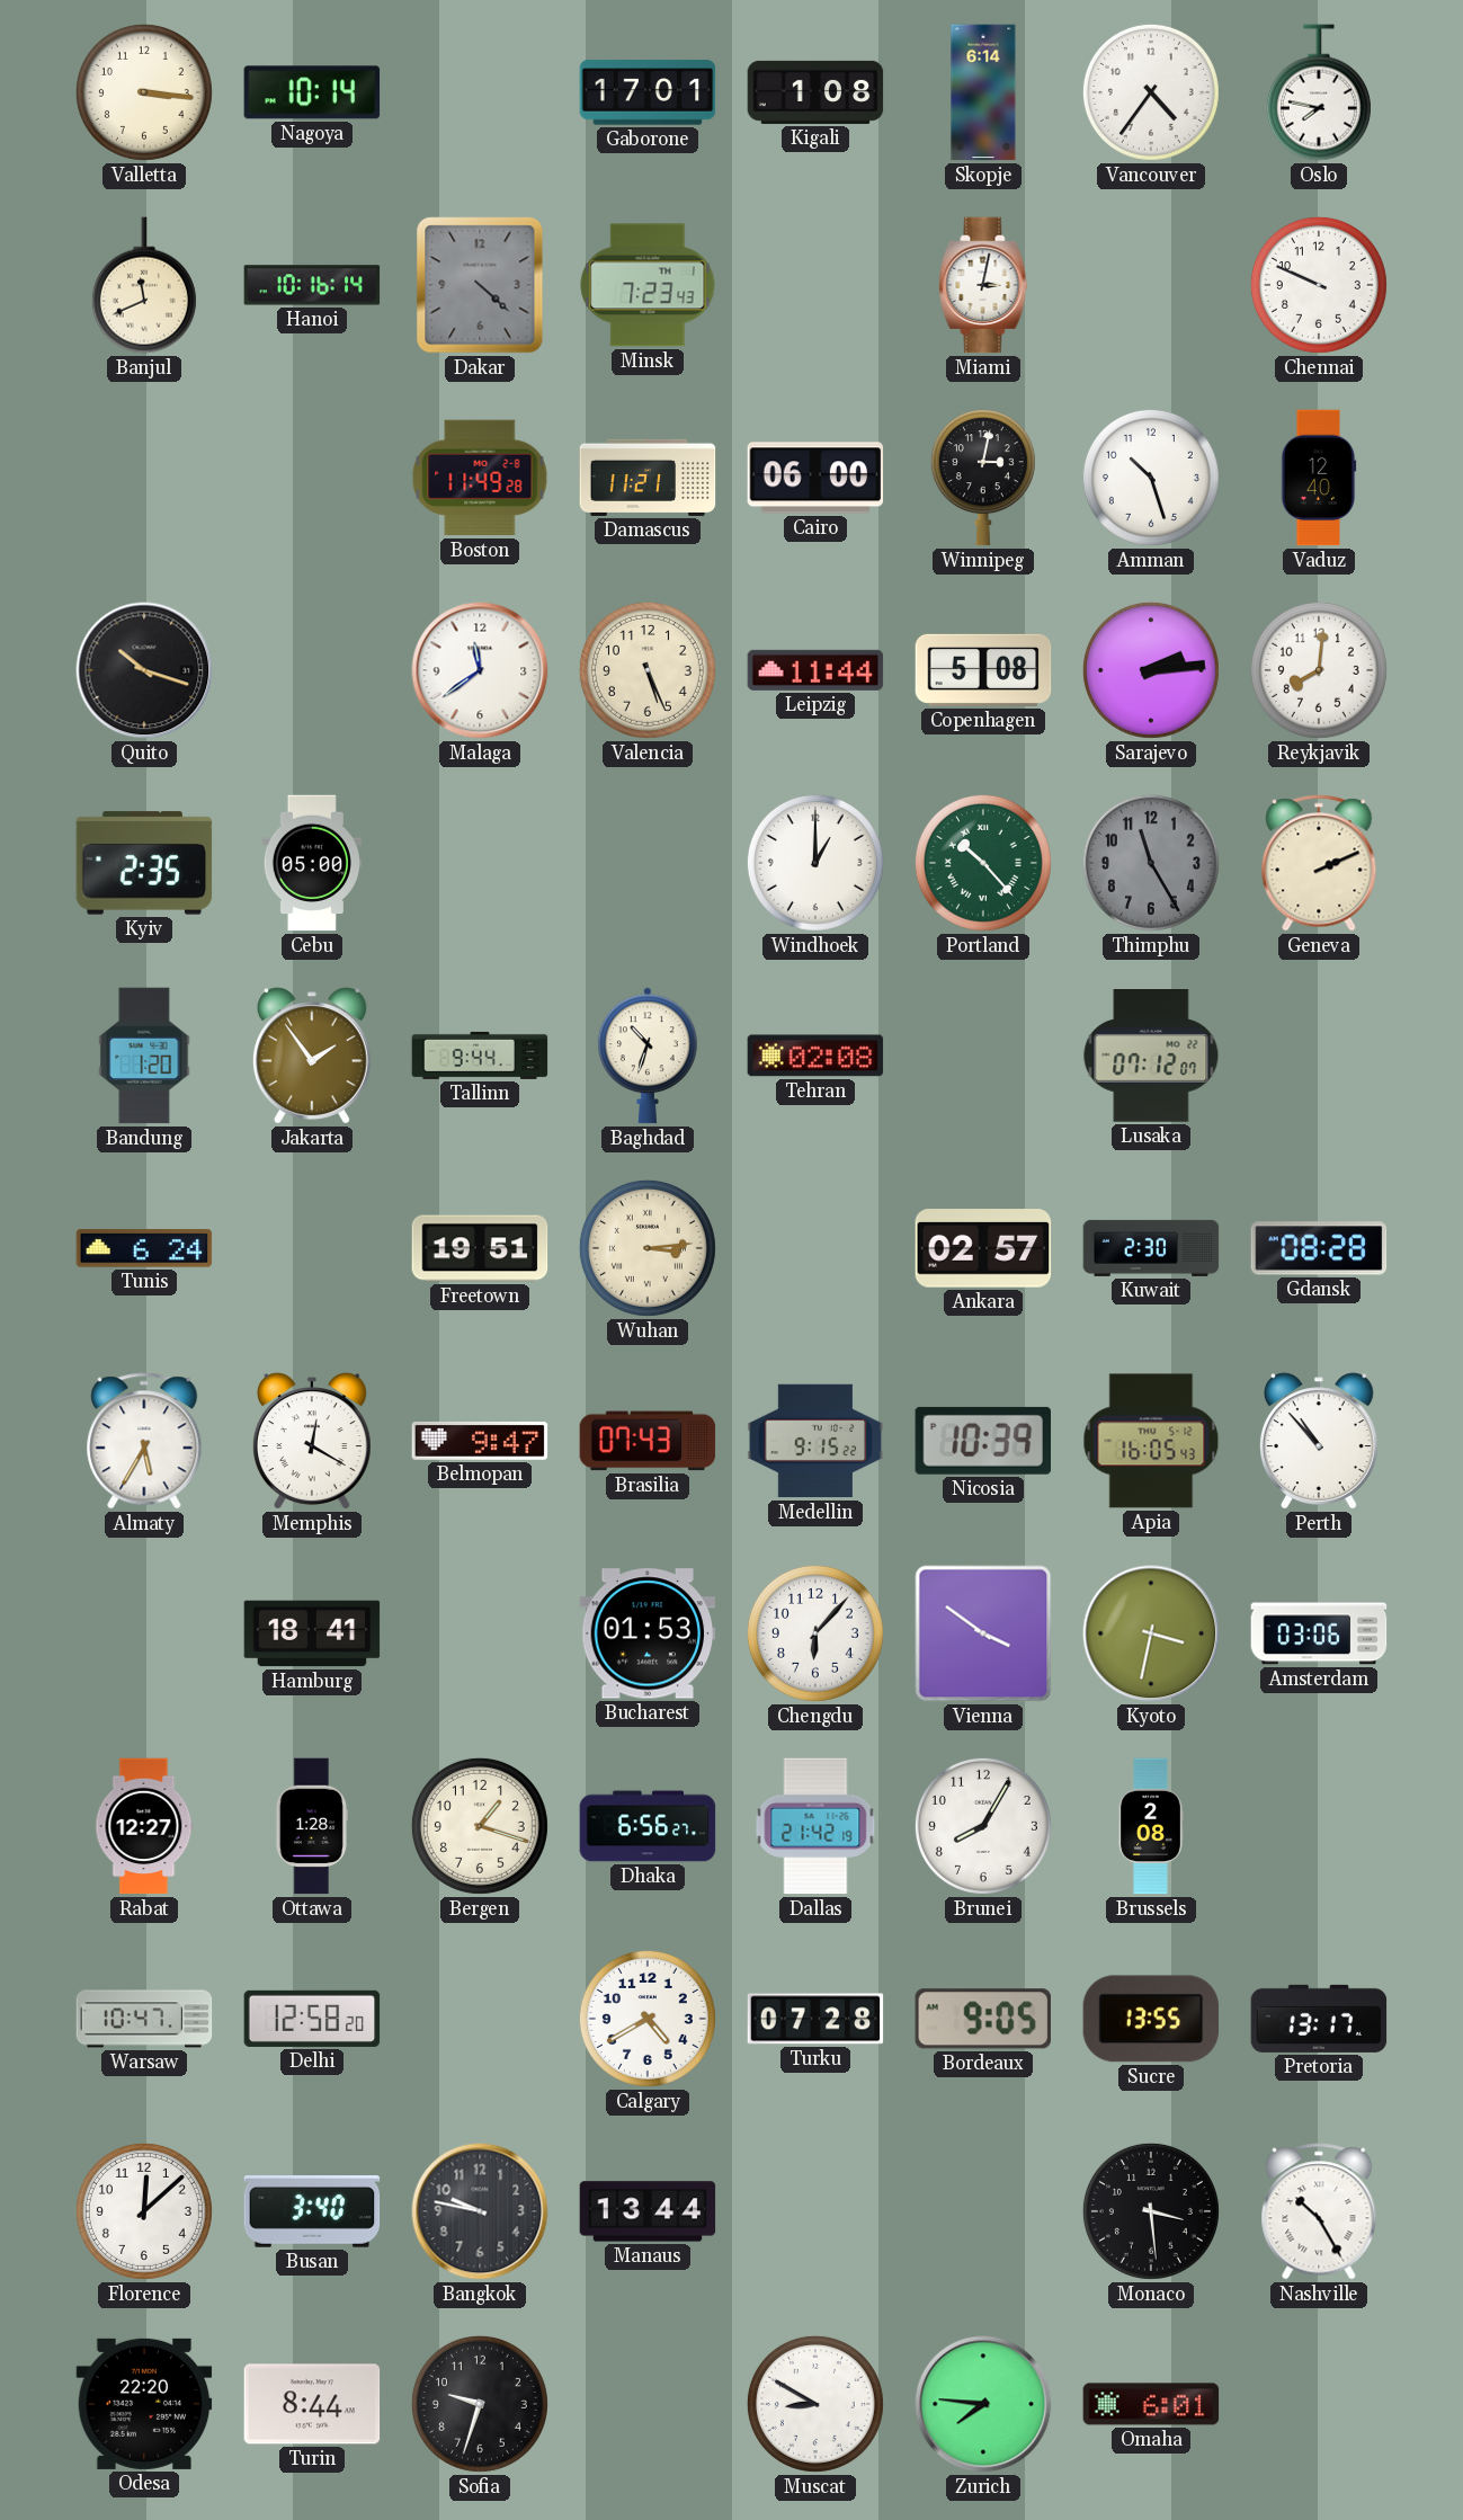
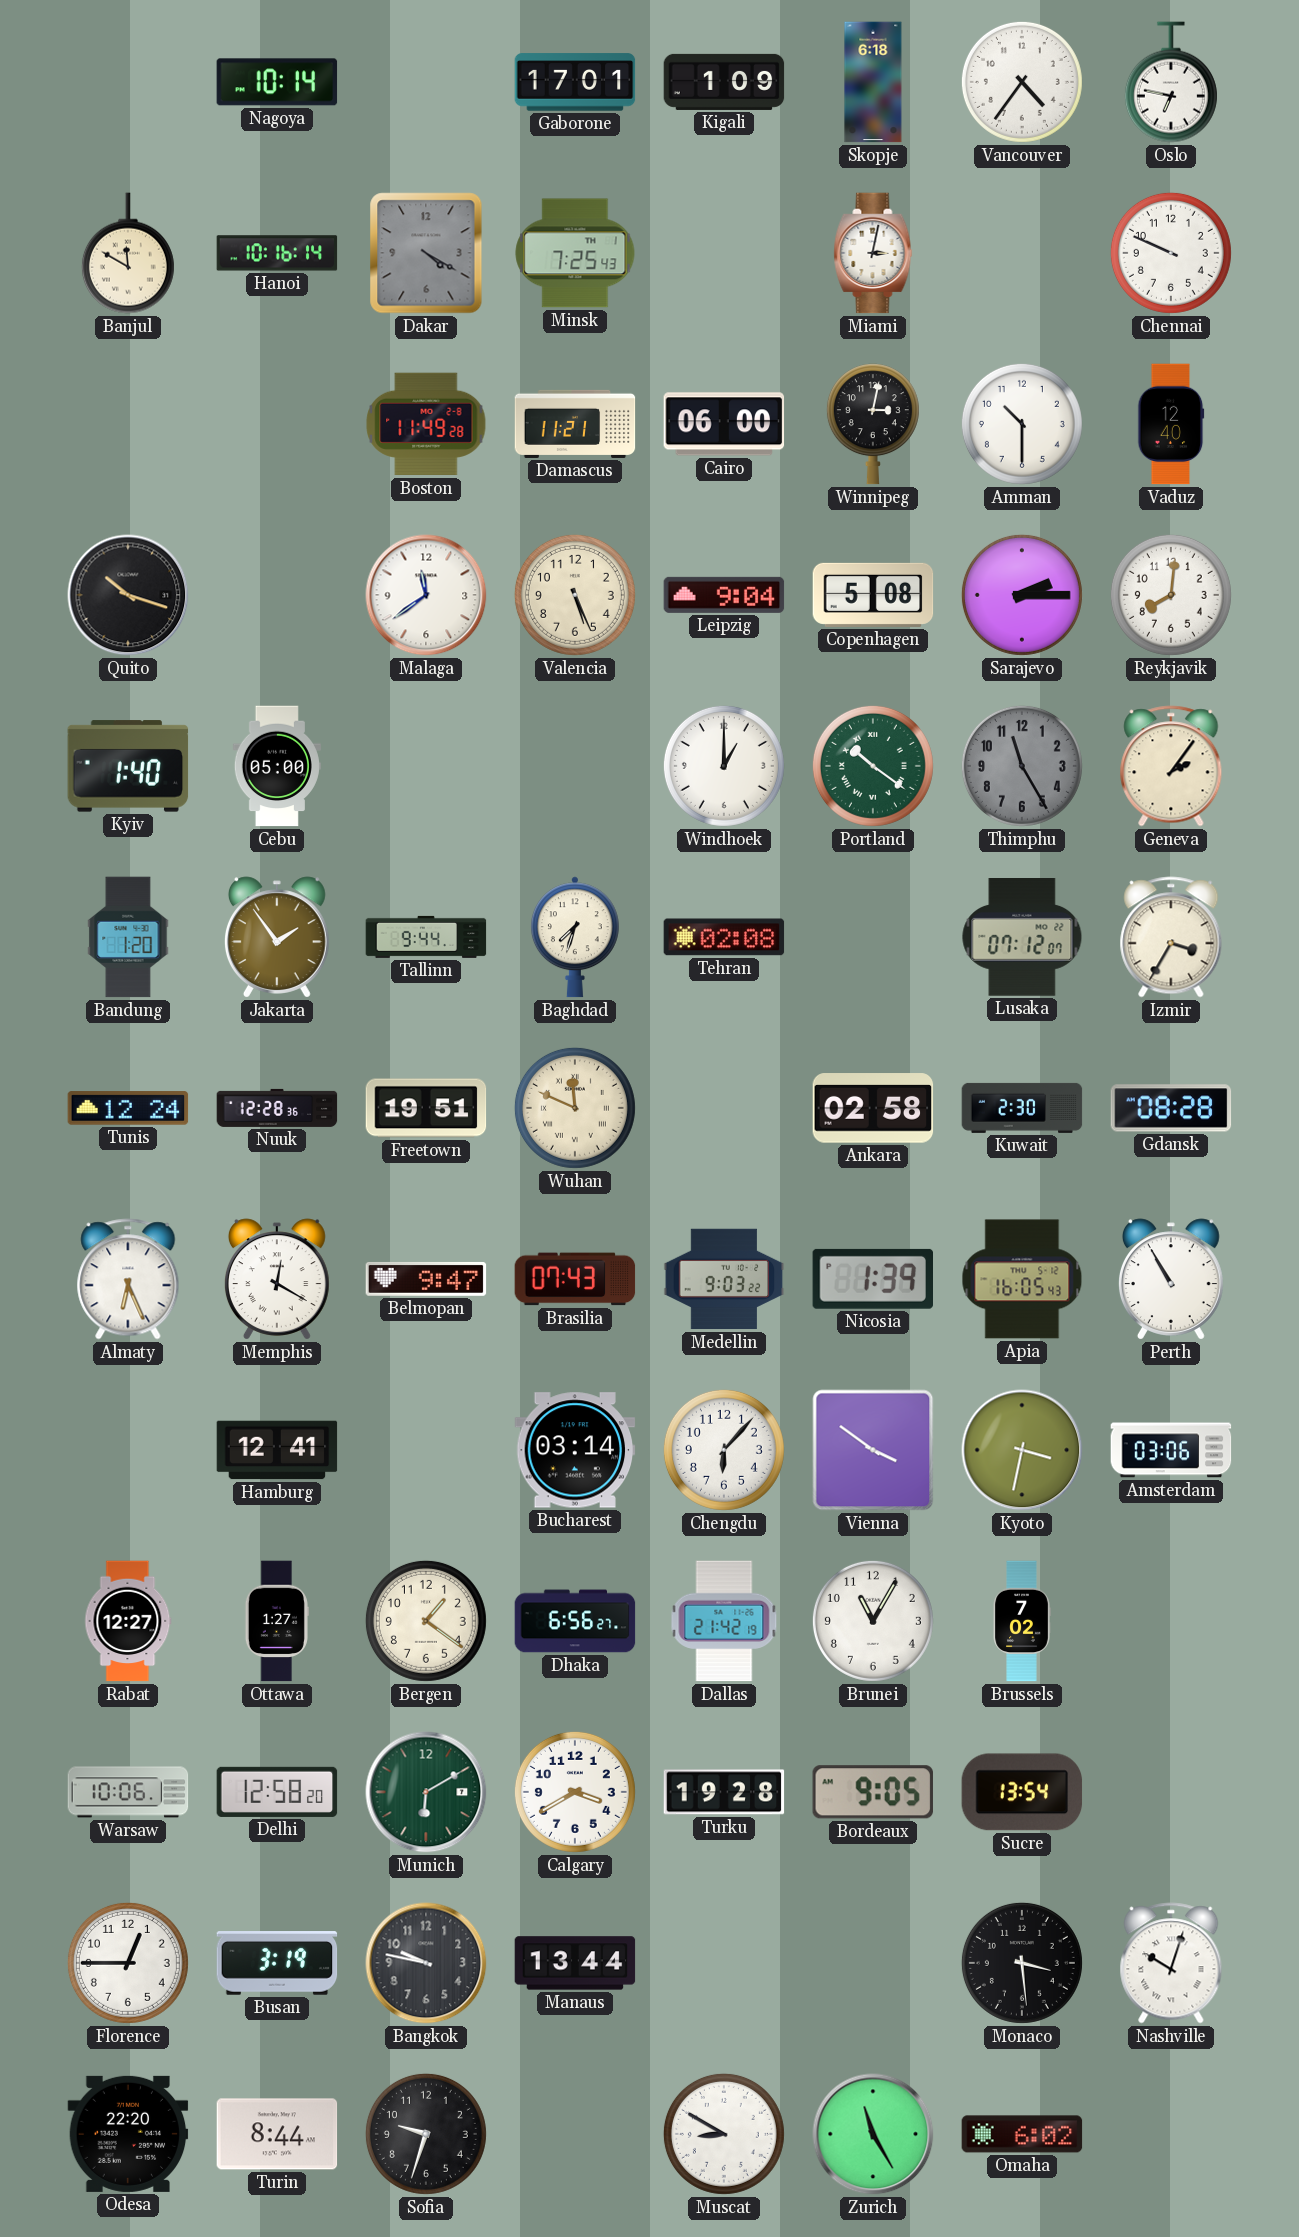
Valletta: 3:16 -> none
Kigali: 1:08 -> 1:09
Skopje: 6:14 -> 6:18
Oslo: 7:47 -> 6:47
Banjul: 11:41 -> 11:50
Dakar: 4:22 -> 4:20
Minsk: 7:23 -> 7:25
Amman: 10:27 -> 10:30
Leipzig: 11:44 -> 9:04
Sarajevo: 2:14 -> 2:15
Kyiv: 2:35 -> 1:40
Portland: 10:23 -> 10:21
Geneva: 2:11 -> 2:06
Baghdad: 10:33 -> 7:33
Izmir: none -> 3:35
Tunis: 6:24 -> 12:24
Nuuk: none -> 12:28
Wuhan: 3:14 -> 11:49
Ankara: 02:57 -> 02:58
Almaty: 5:35 -> 6:26
Medellin: 9:15 -> 9:03
Nicosia: 10:39 -> 1:39
Perth: 10:53 -> 10:55
Hamburg: 18:41 -> 12:41
Bucharest: 01:53 -> 03:14
Ottawa: 1:28 -> 1:27
Bergen: 1:18 -> 1:21
Brunei: 8:05 -> 11:05
Brussels: 2:08 -> 7:02
Warsaw: 10:47 -> 10:06
Munich: none -> 6:10
Calgary: 4:40 -> 3:40
Turku: 07:28 -> 19:28
Sucre: 13:55 -> 13:54
Pretoria: 13:17 -> none
Florence: 12:08 -> 12:45
Busan: 3:40 -> 3:19
Nashville: 10:25 -> 10:03
Zurich: 7:46 -> 11:25
Omaha: 6:01 -> 6:02
